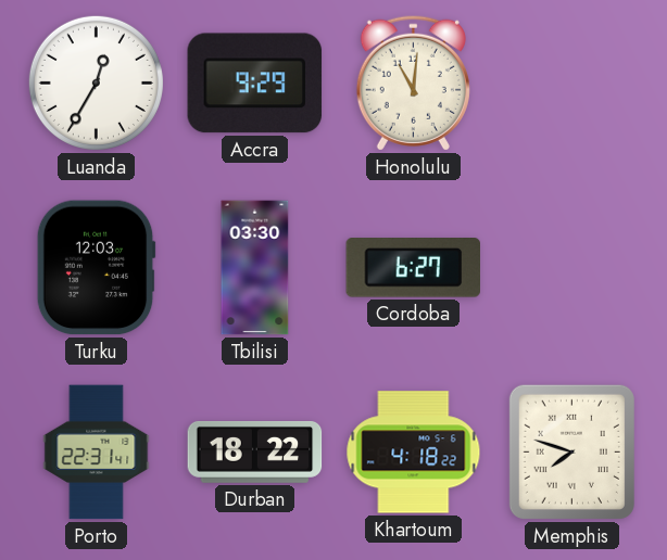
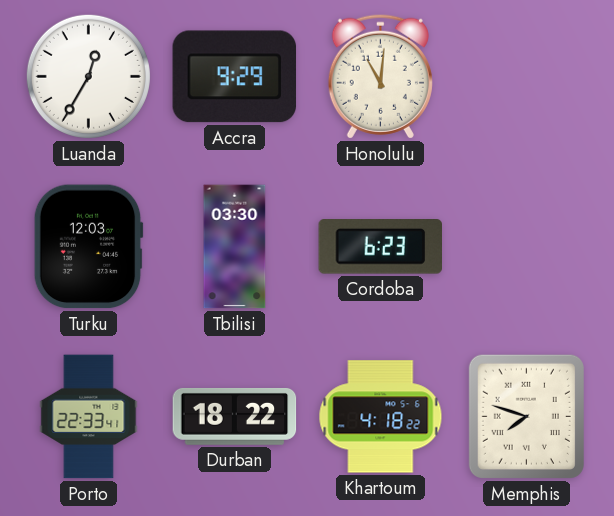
Cordoba: 6:27 -> 6:23
Porto: 22:31 -> 22:33
